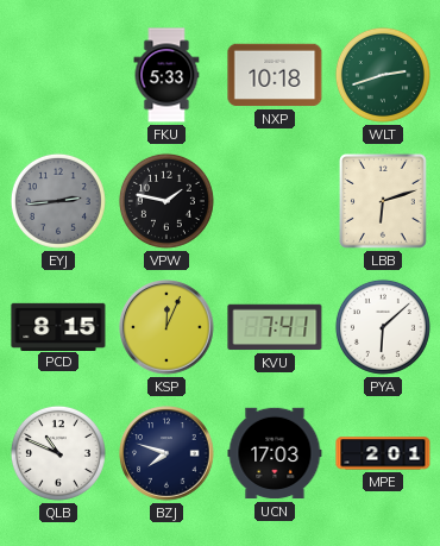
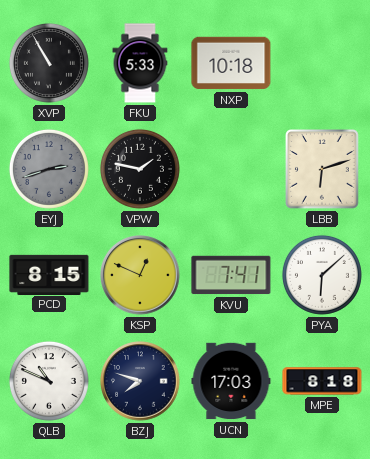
XVP: none -> 10:55
WLT: 2:42 -> none
EYJ: 2:44 -> 2:42
KSP: 12:04 -> 12:49
MPE: 2:01 -> 8:18
